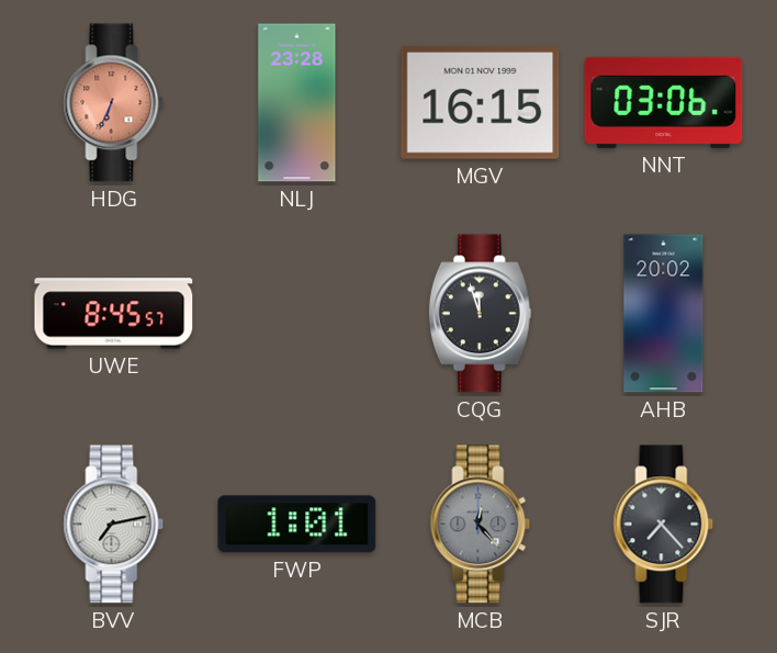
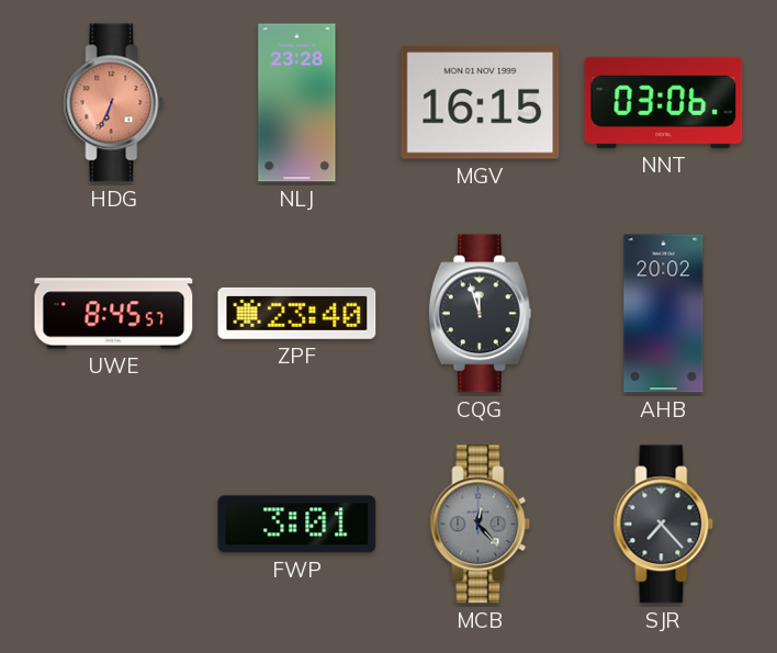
ZPF: none -> 23:40
BVV: 7:13 -> none
FWP: 1:01 -> 3:01
